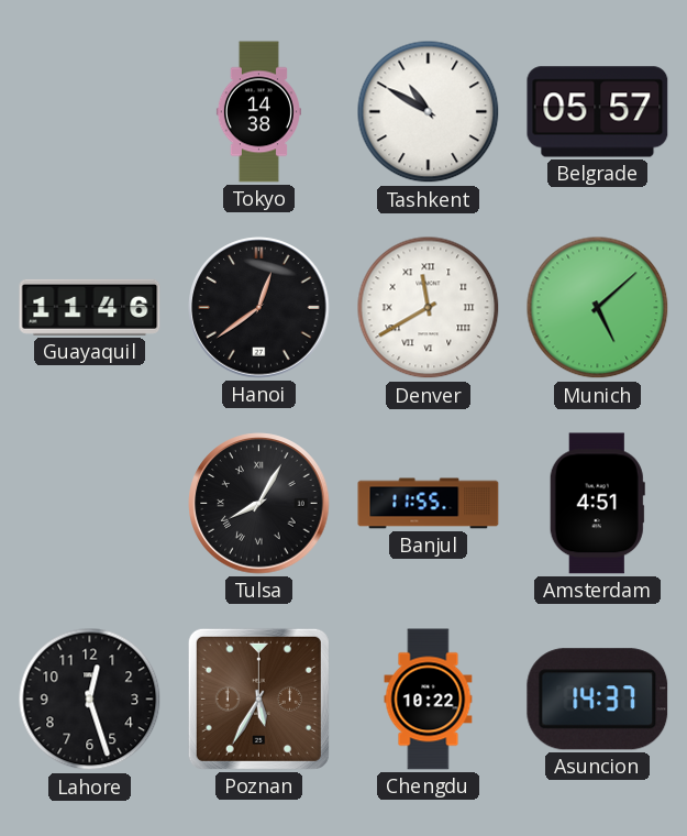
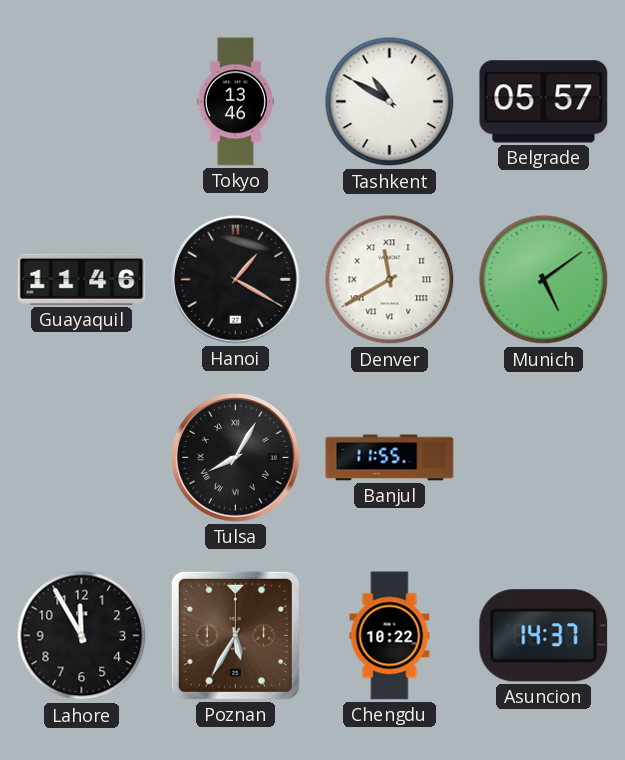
Tokyo: 14:38 -> 13:46
Hanoi: 12:39 -> 1:20
Munich: 5:08 -> 5:09
Amsterdam: 4:51 -> none
Lahore: 12:27 -> 11:55
